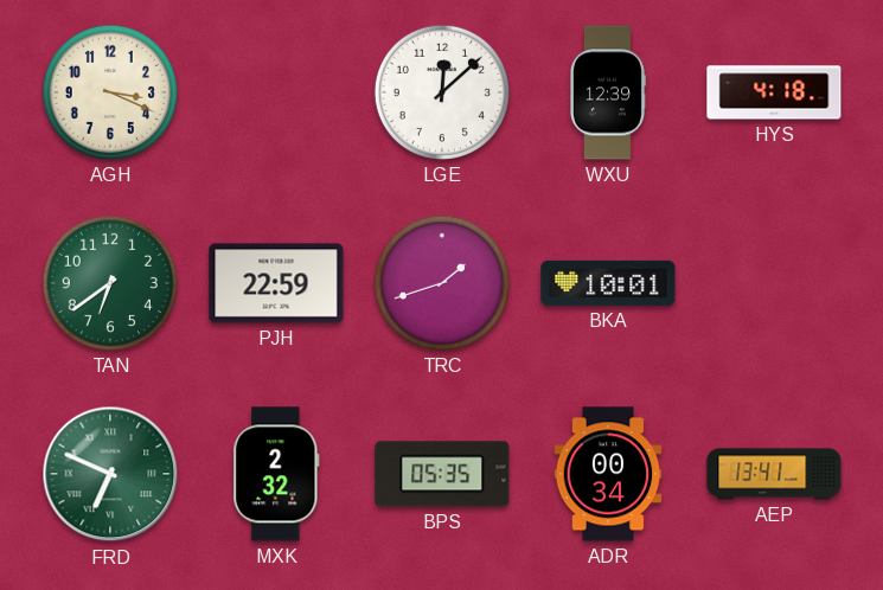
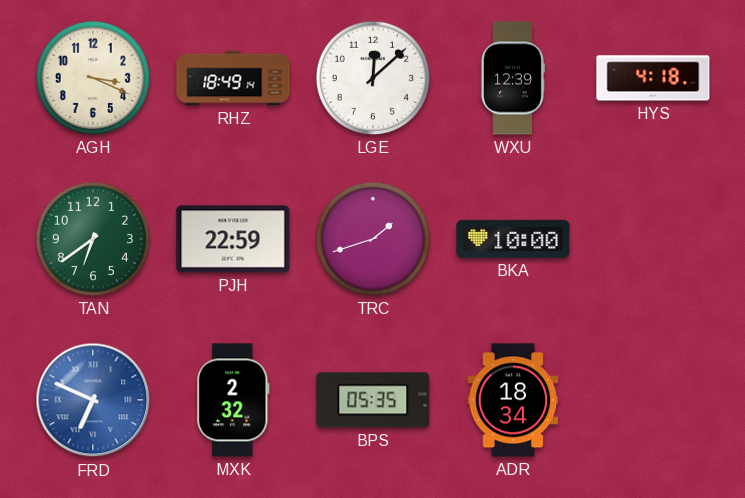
RHZ: none -> 18:49
BKA: 10:01 -> 10:00
FRD dial: green -> blue
ADR: 00:34 -> 18:34
AEP: 13:41 -> none
